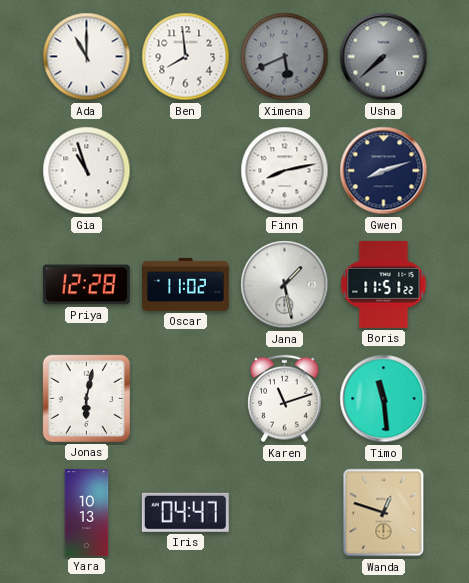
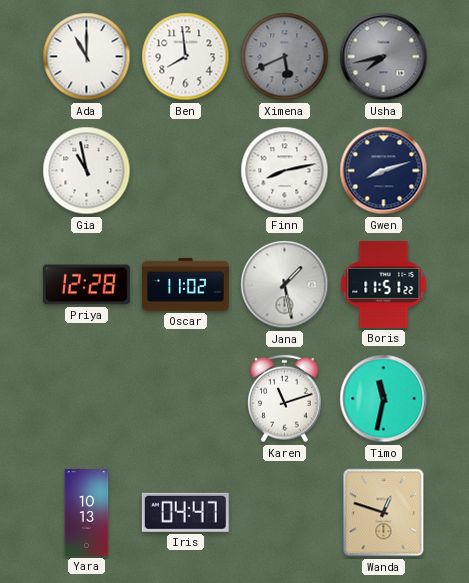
Usha: 7:38 -> 7:43
Gia: 10:57 -> 10:58
Jonas: 6:02 -> none
Timo: 11:29 -> 11:32
